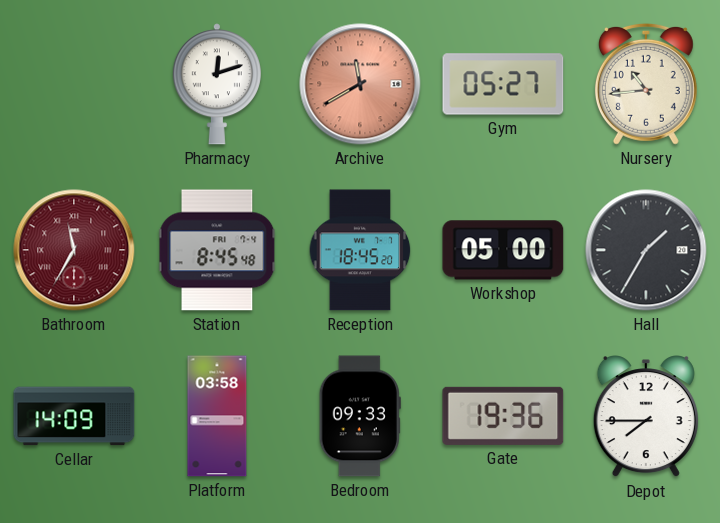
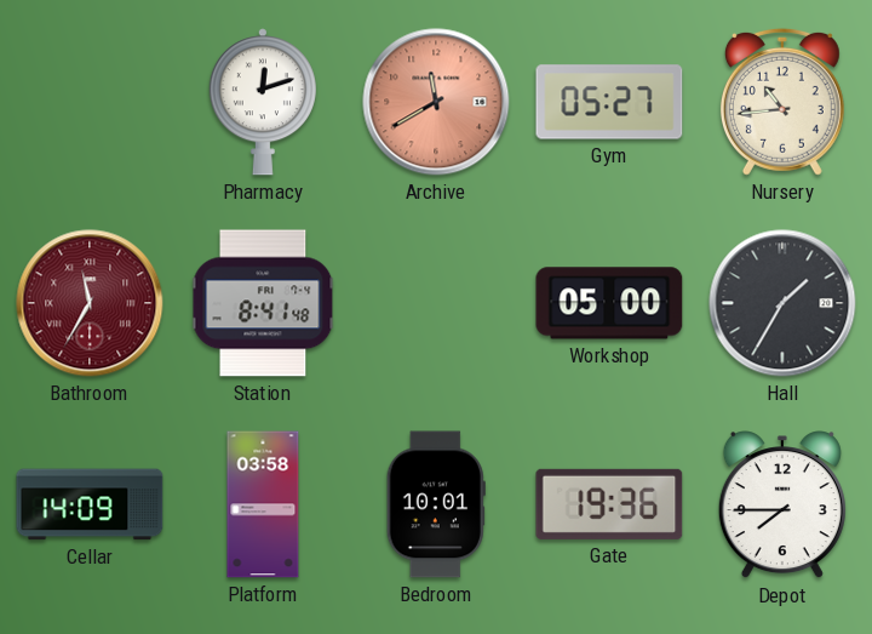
Station: 8:45 -> 8:41
Reception: 18:45 -> none
Bedroom: 09:33 -> 10:01
